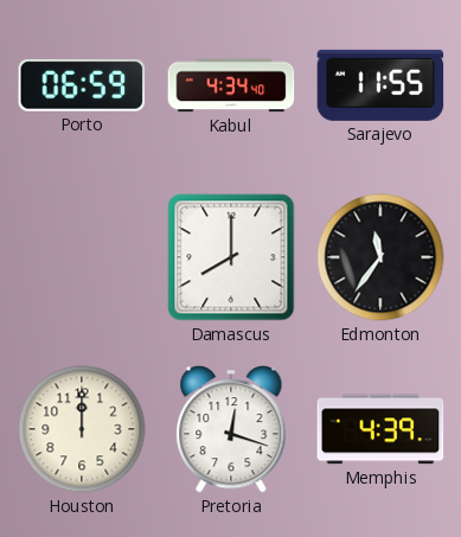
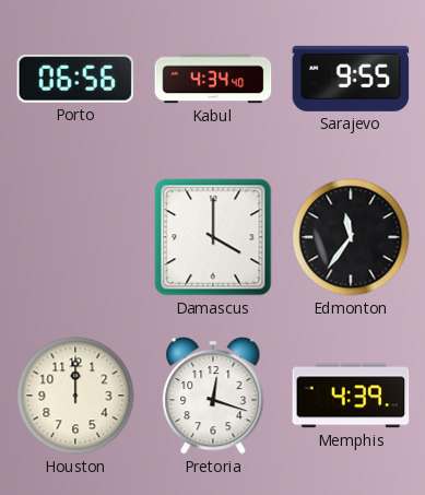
Porto: 06:59 -> 06:56
Sarajevo: 11:55 -> 9:55
Damascus: 8:00 -> 4:00
